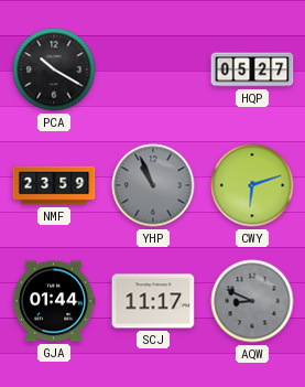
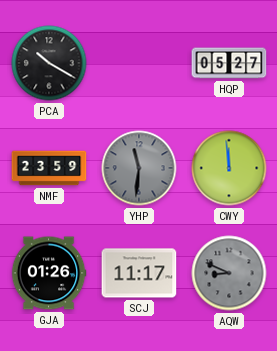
YHP: 10:56 -> 11:31
CWY: 6:12 -> 11:59
GJA: 01:44 -> 01:26
